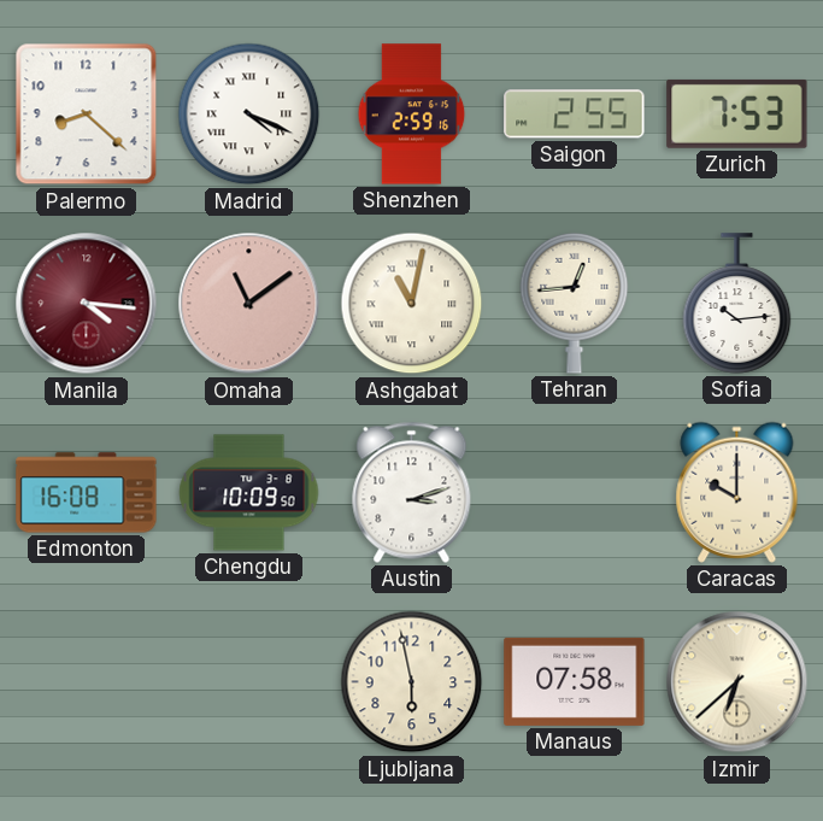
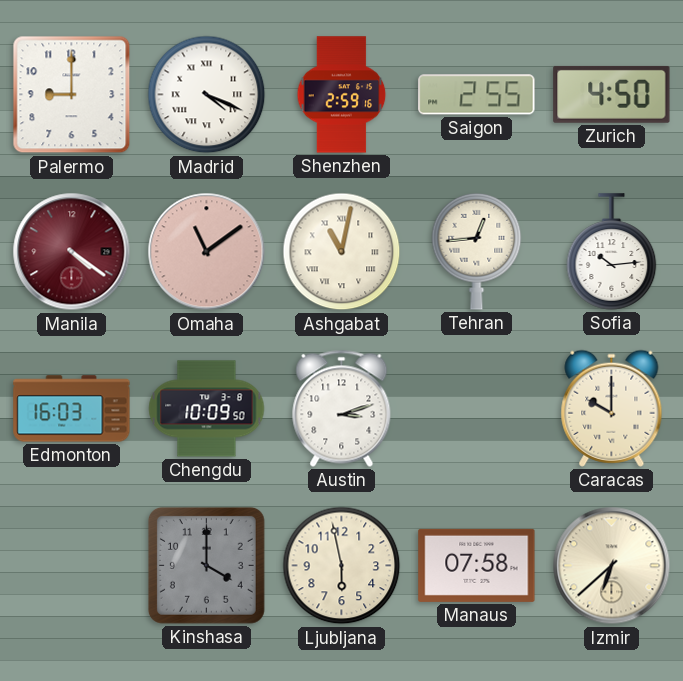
Palermo: 8:22 -> 9:00
Zurich: 7:53 -> 4:50
Manila: 4:16 -> 4:21
Edmonton: 16:08 -> 16:03
Kinshasa: none -> 4:00
